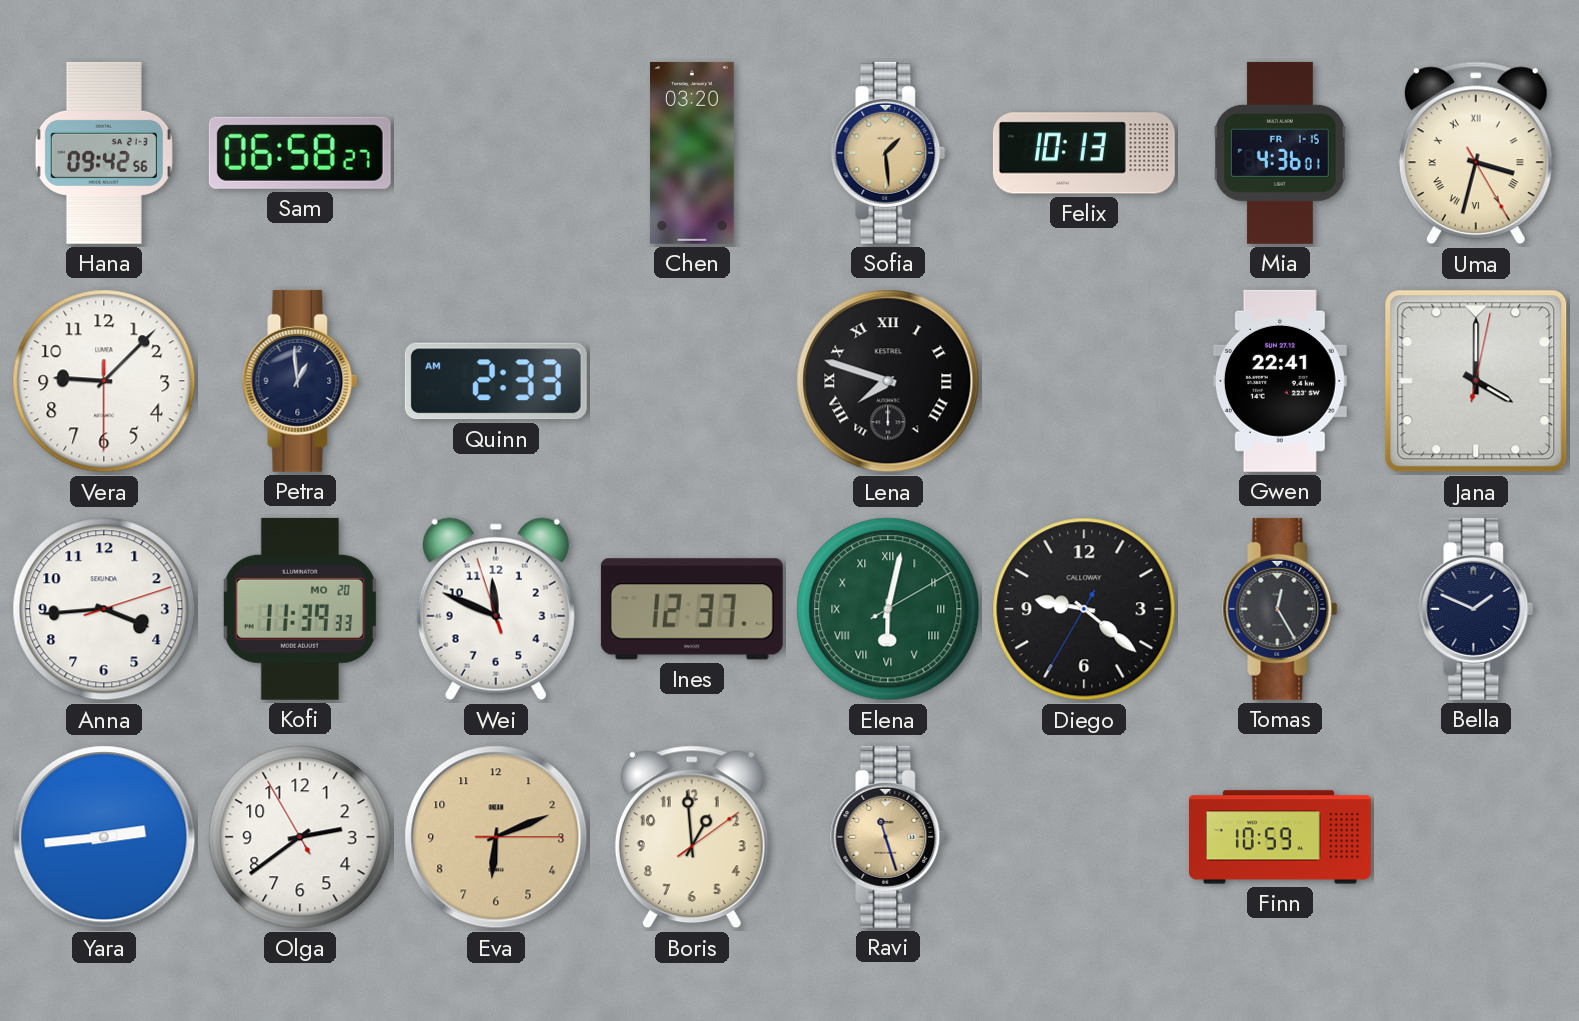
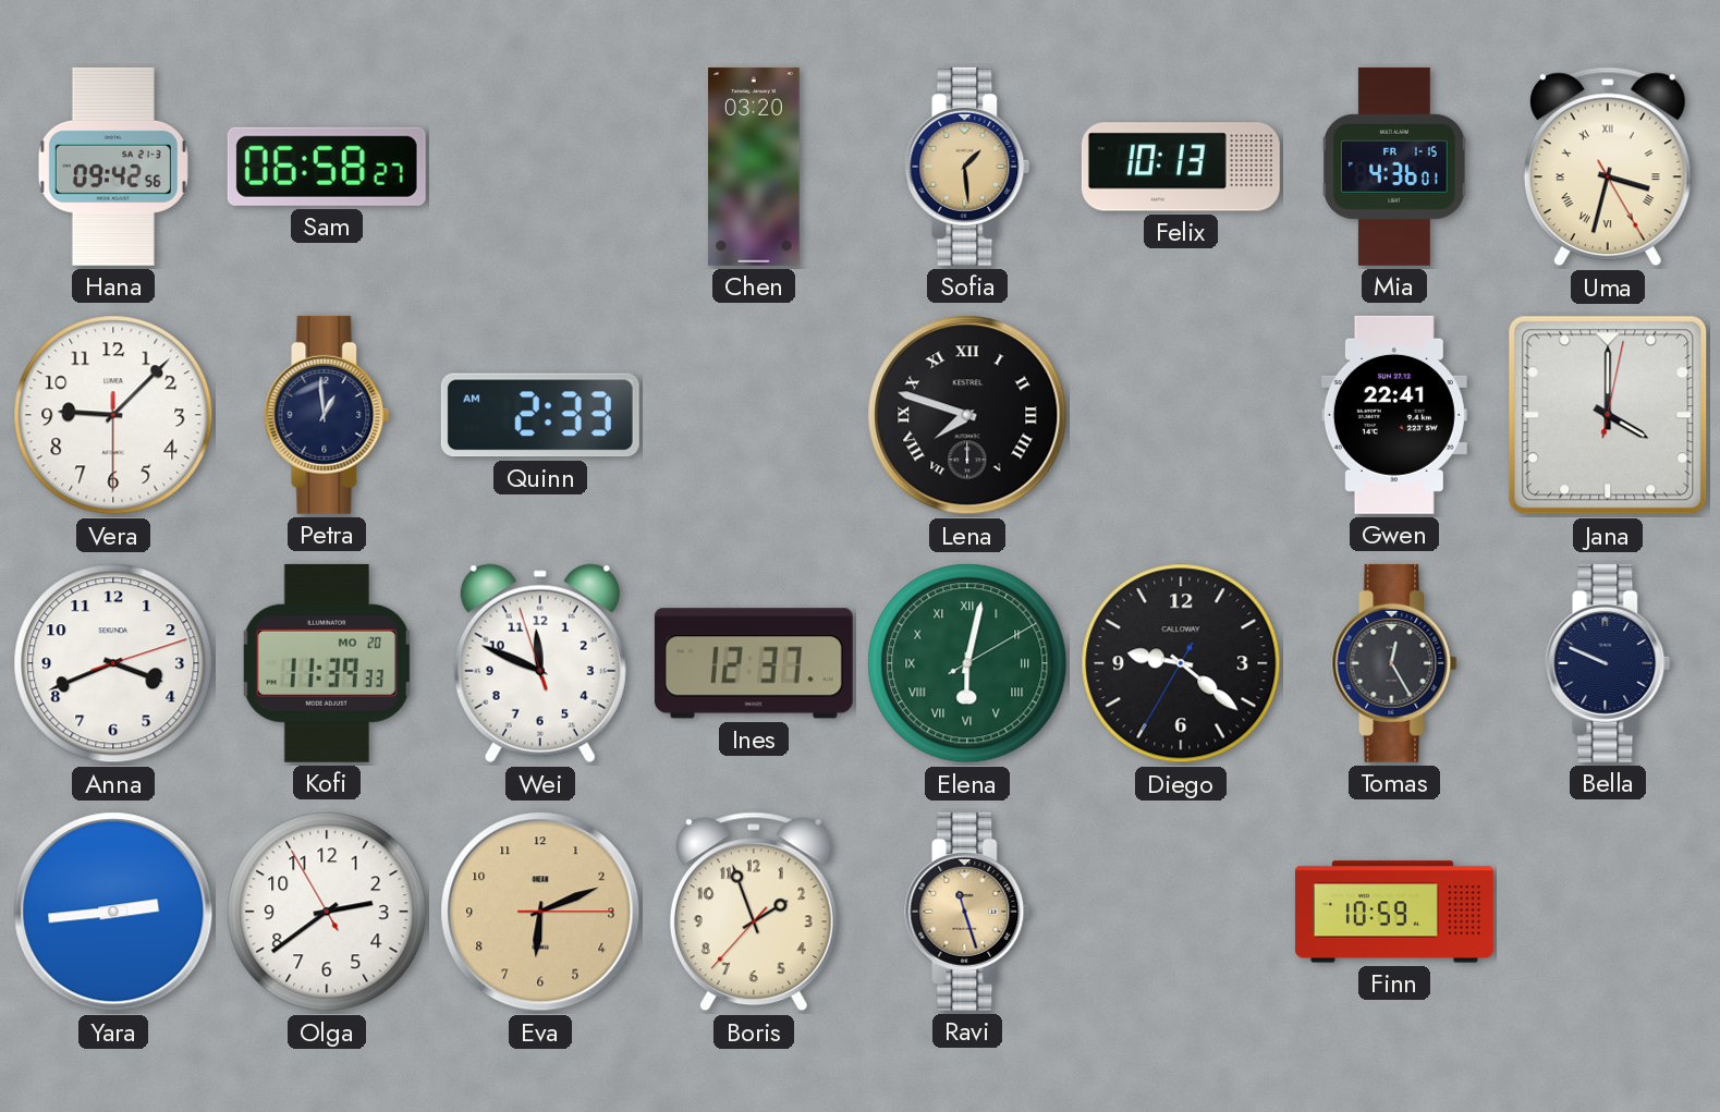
Anna: 3:44 -> 3:41
Bella: 1:49 -> 9:49
Boris: 12:59 -> 1:56
